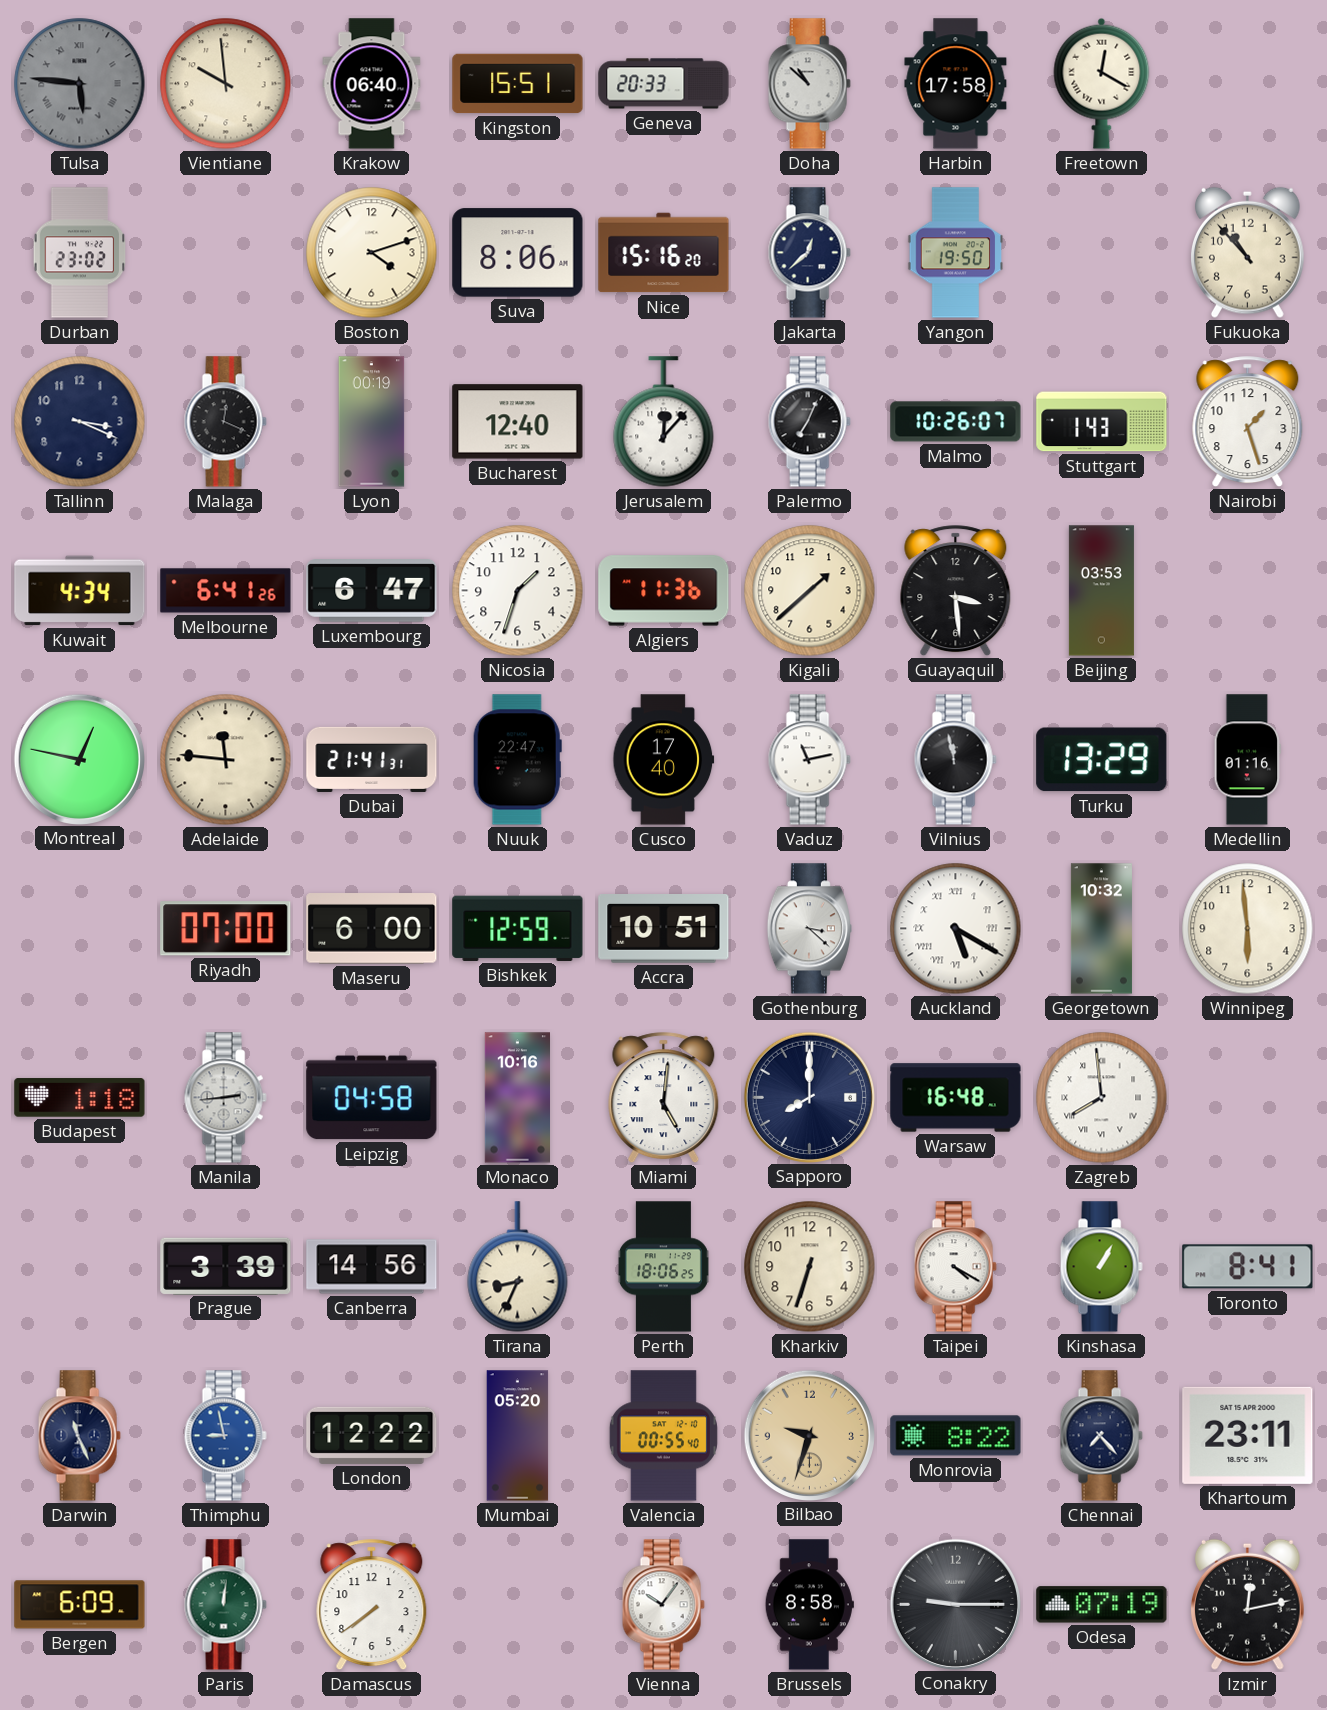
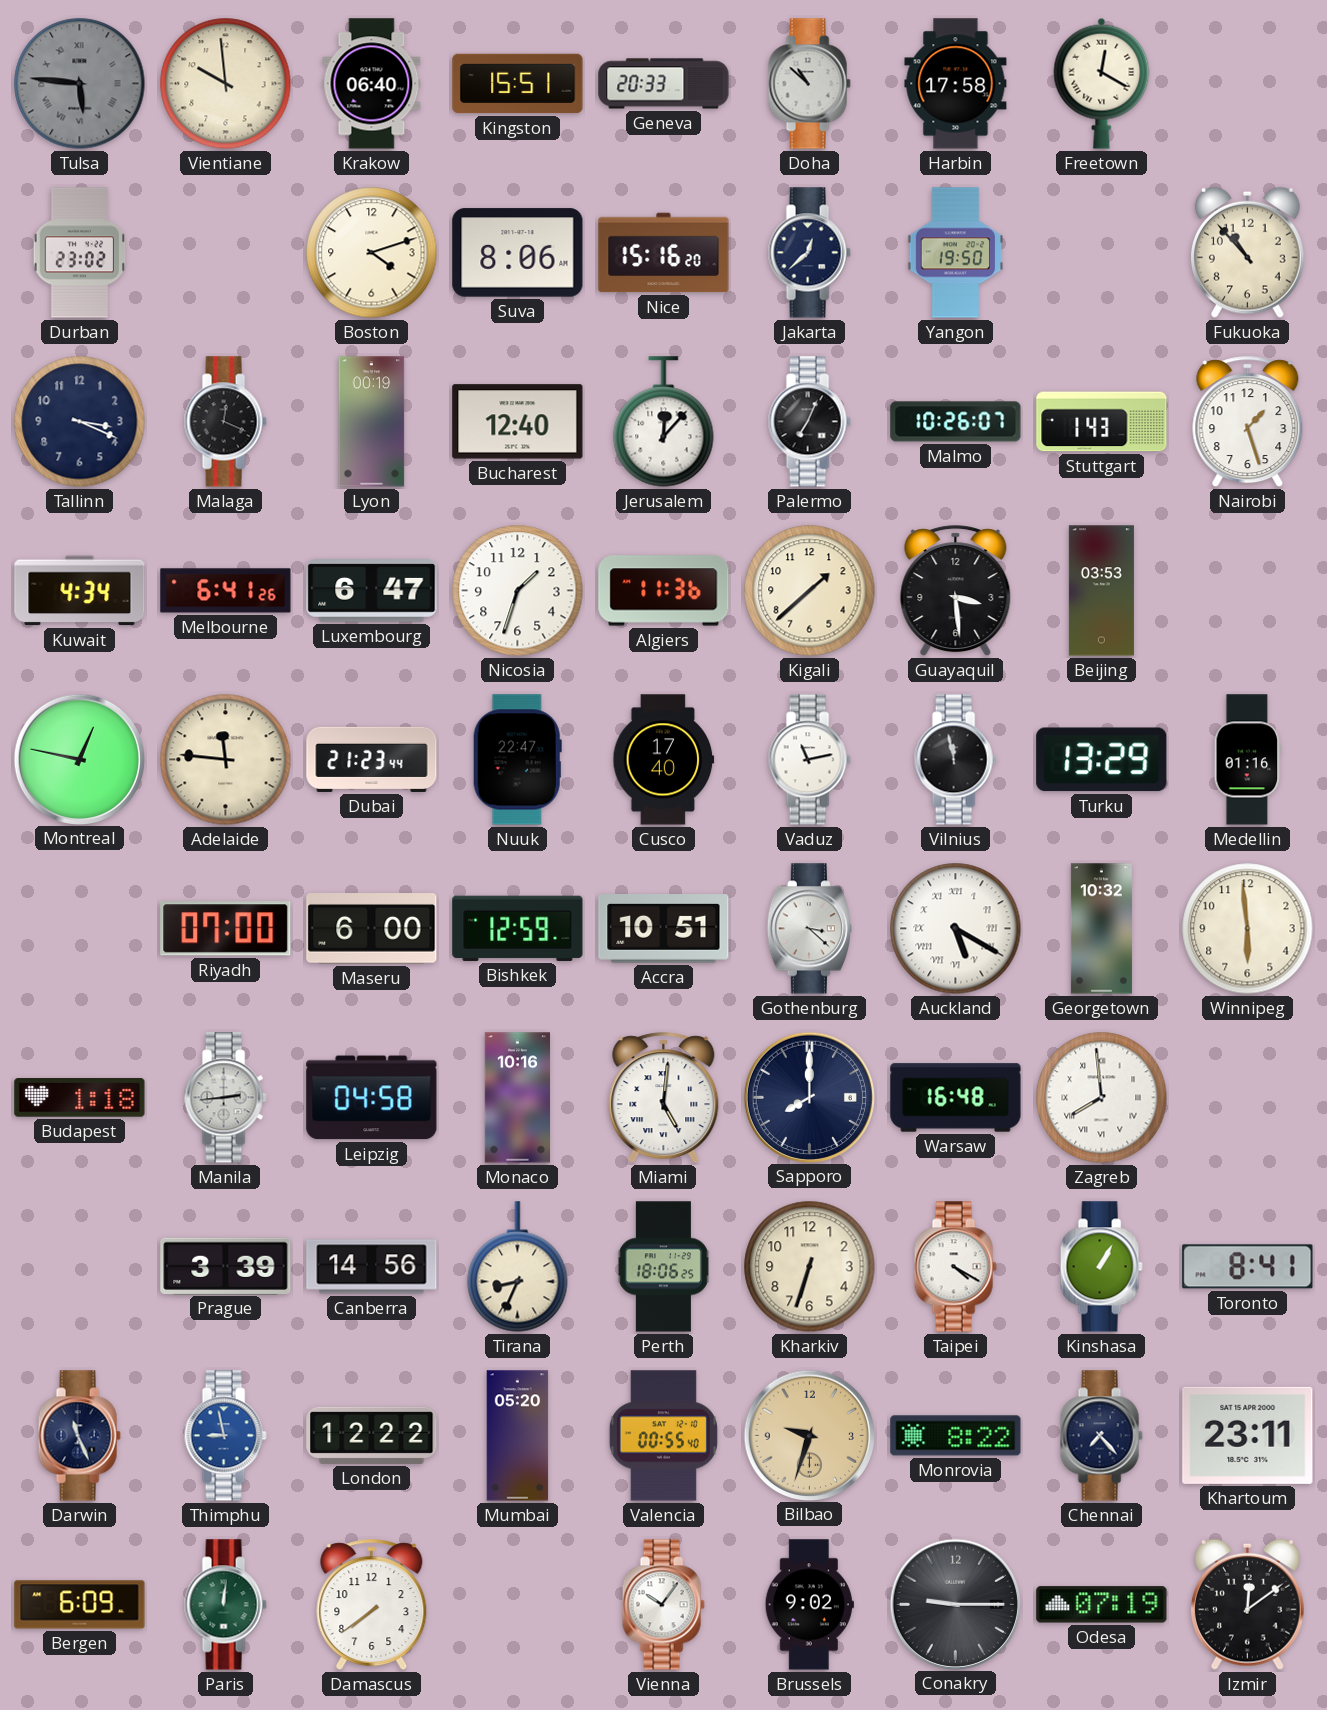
Dubai: 21:41 -> 21:23
Brussels: 8:58 -> 9:02
Izmir: 12:13 -> 12:09
